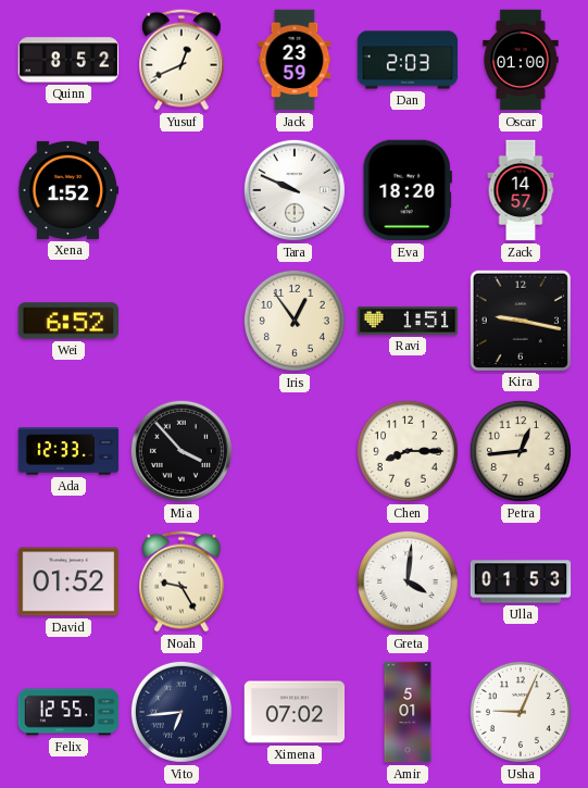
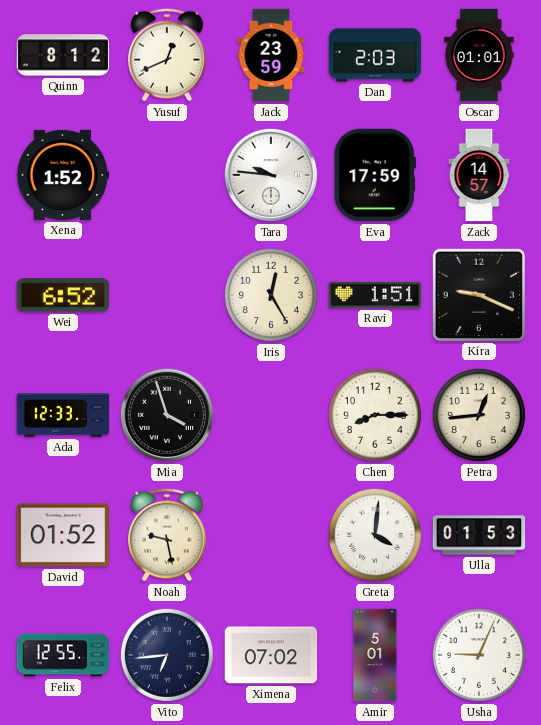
Quinn: 8:52 -> 8:12
Oscar: 01:00 -> 01:01
Tara: 9:49 -> 9:46
Eva: 18:20 -> 17:59
Iris: 12:54 -> 12:25
Kira: 9:17 -> 9:19
Mia: 3:53 -> 3:57
Noah: 9:25 -> 9:28
